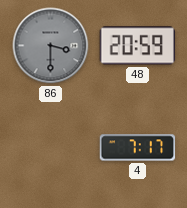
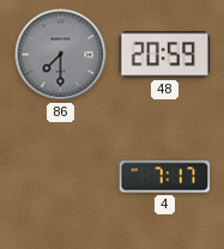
86: 3:30 -> 7:30
